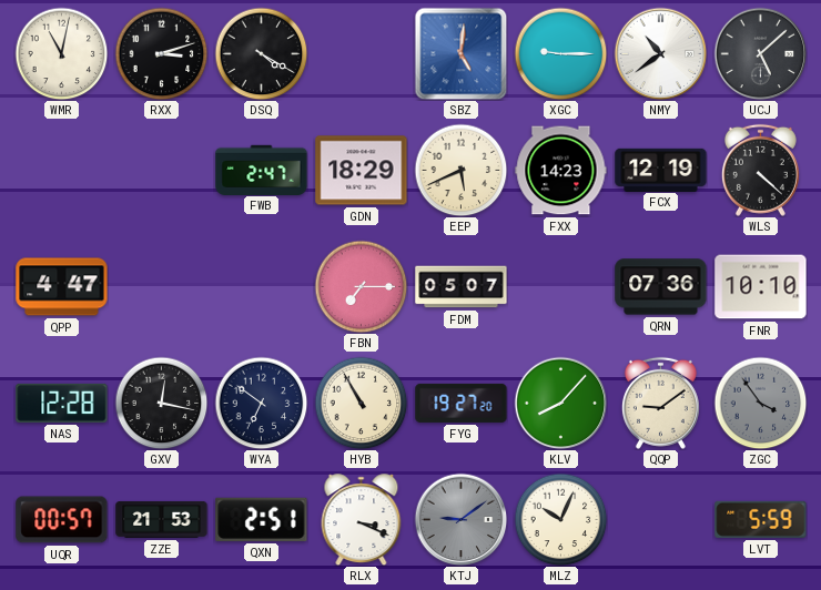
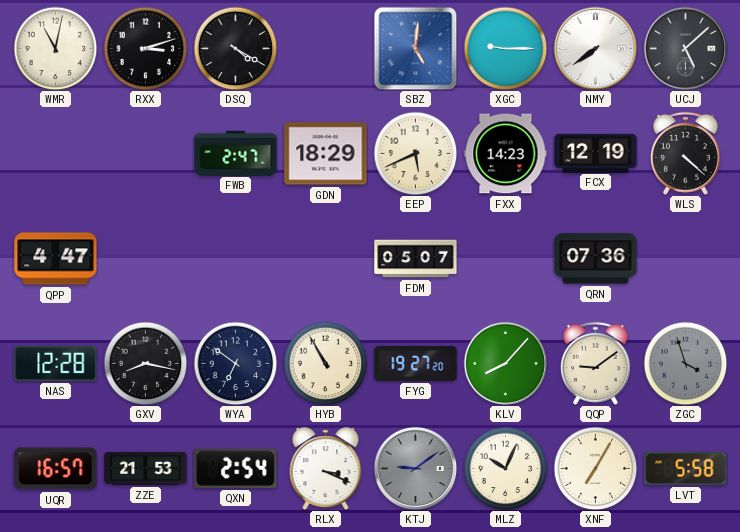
NMY: 10:39 -> 7:39
FBN: 7:15 -> none
FNR: 10:10 -> none
GXV: 12:17 -> 8:17
ZGC: 3:54 -> 3:57
UQR: 00:57 -> 16:57
QXN: 2:51 -> 2:54
XNF: none -> 7:05
LVT: 5:59 -> 5:58
